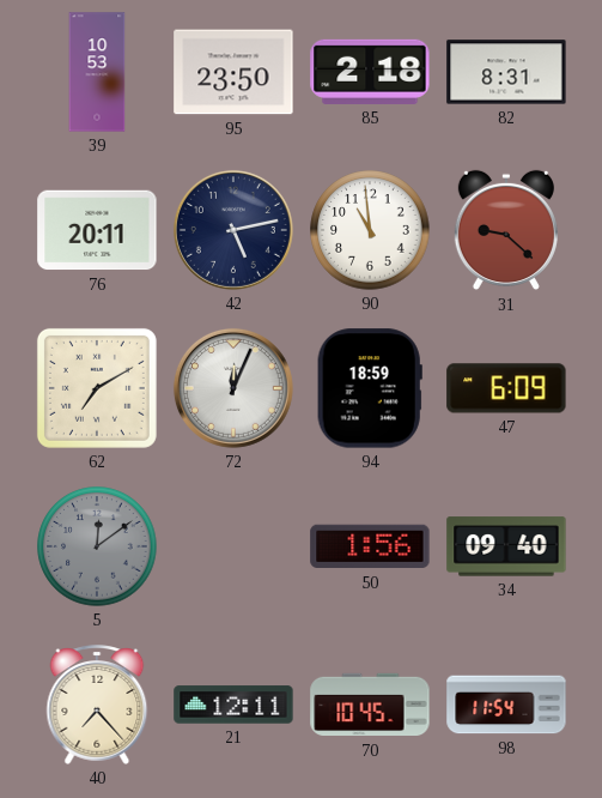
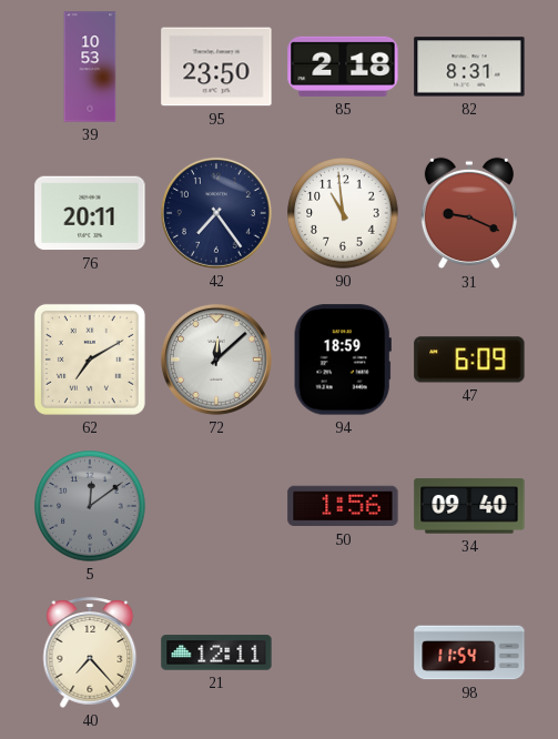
42: 5:13 -> 7:24
31: 9:22 -> 9:19
72: 12:04 -> 12:08
70: 10:45 -> none
